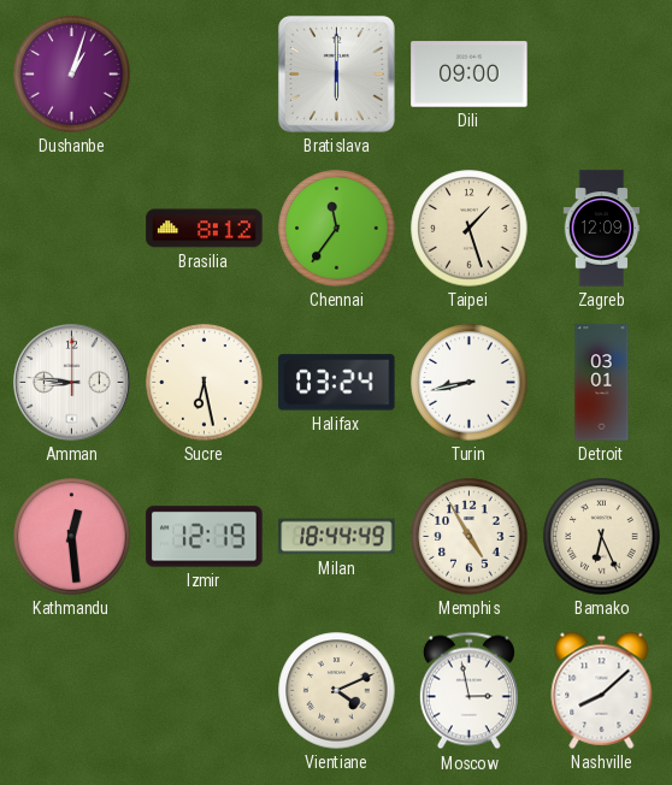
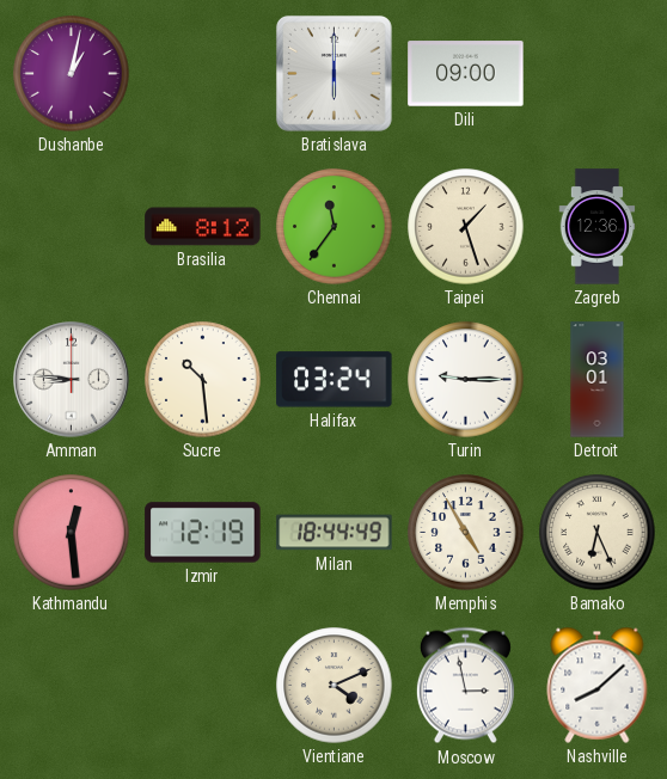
Dushanbe: 1:03 -> 1:02
Zagreb: 12:09 -> 12:36
Sucre: 6:28 -> 10:29
Turin: 8:43 -> 9:15
